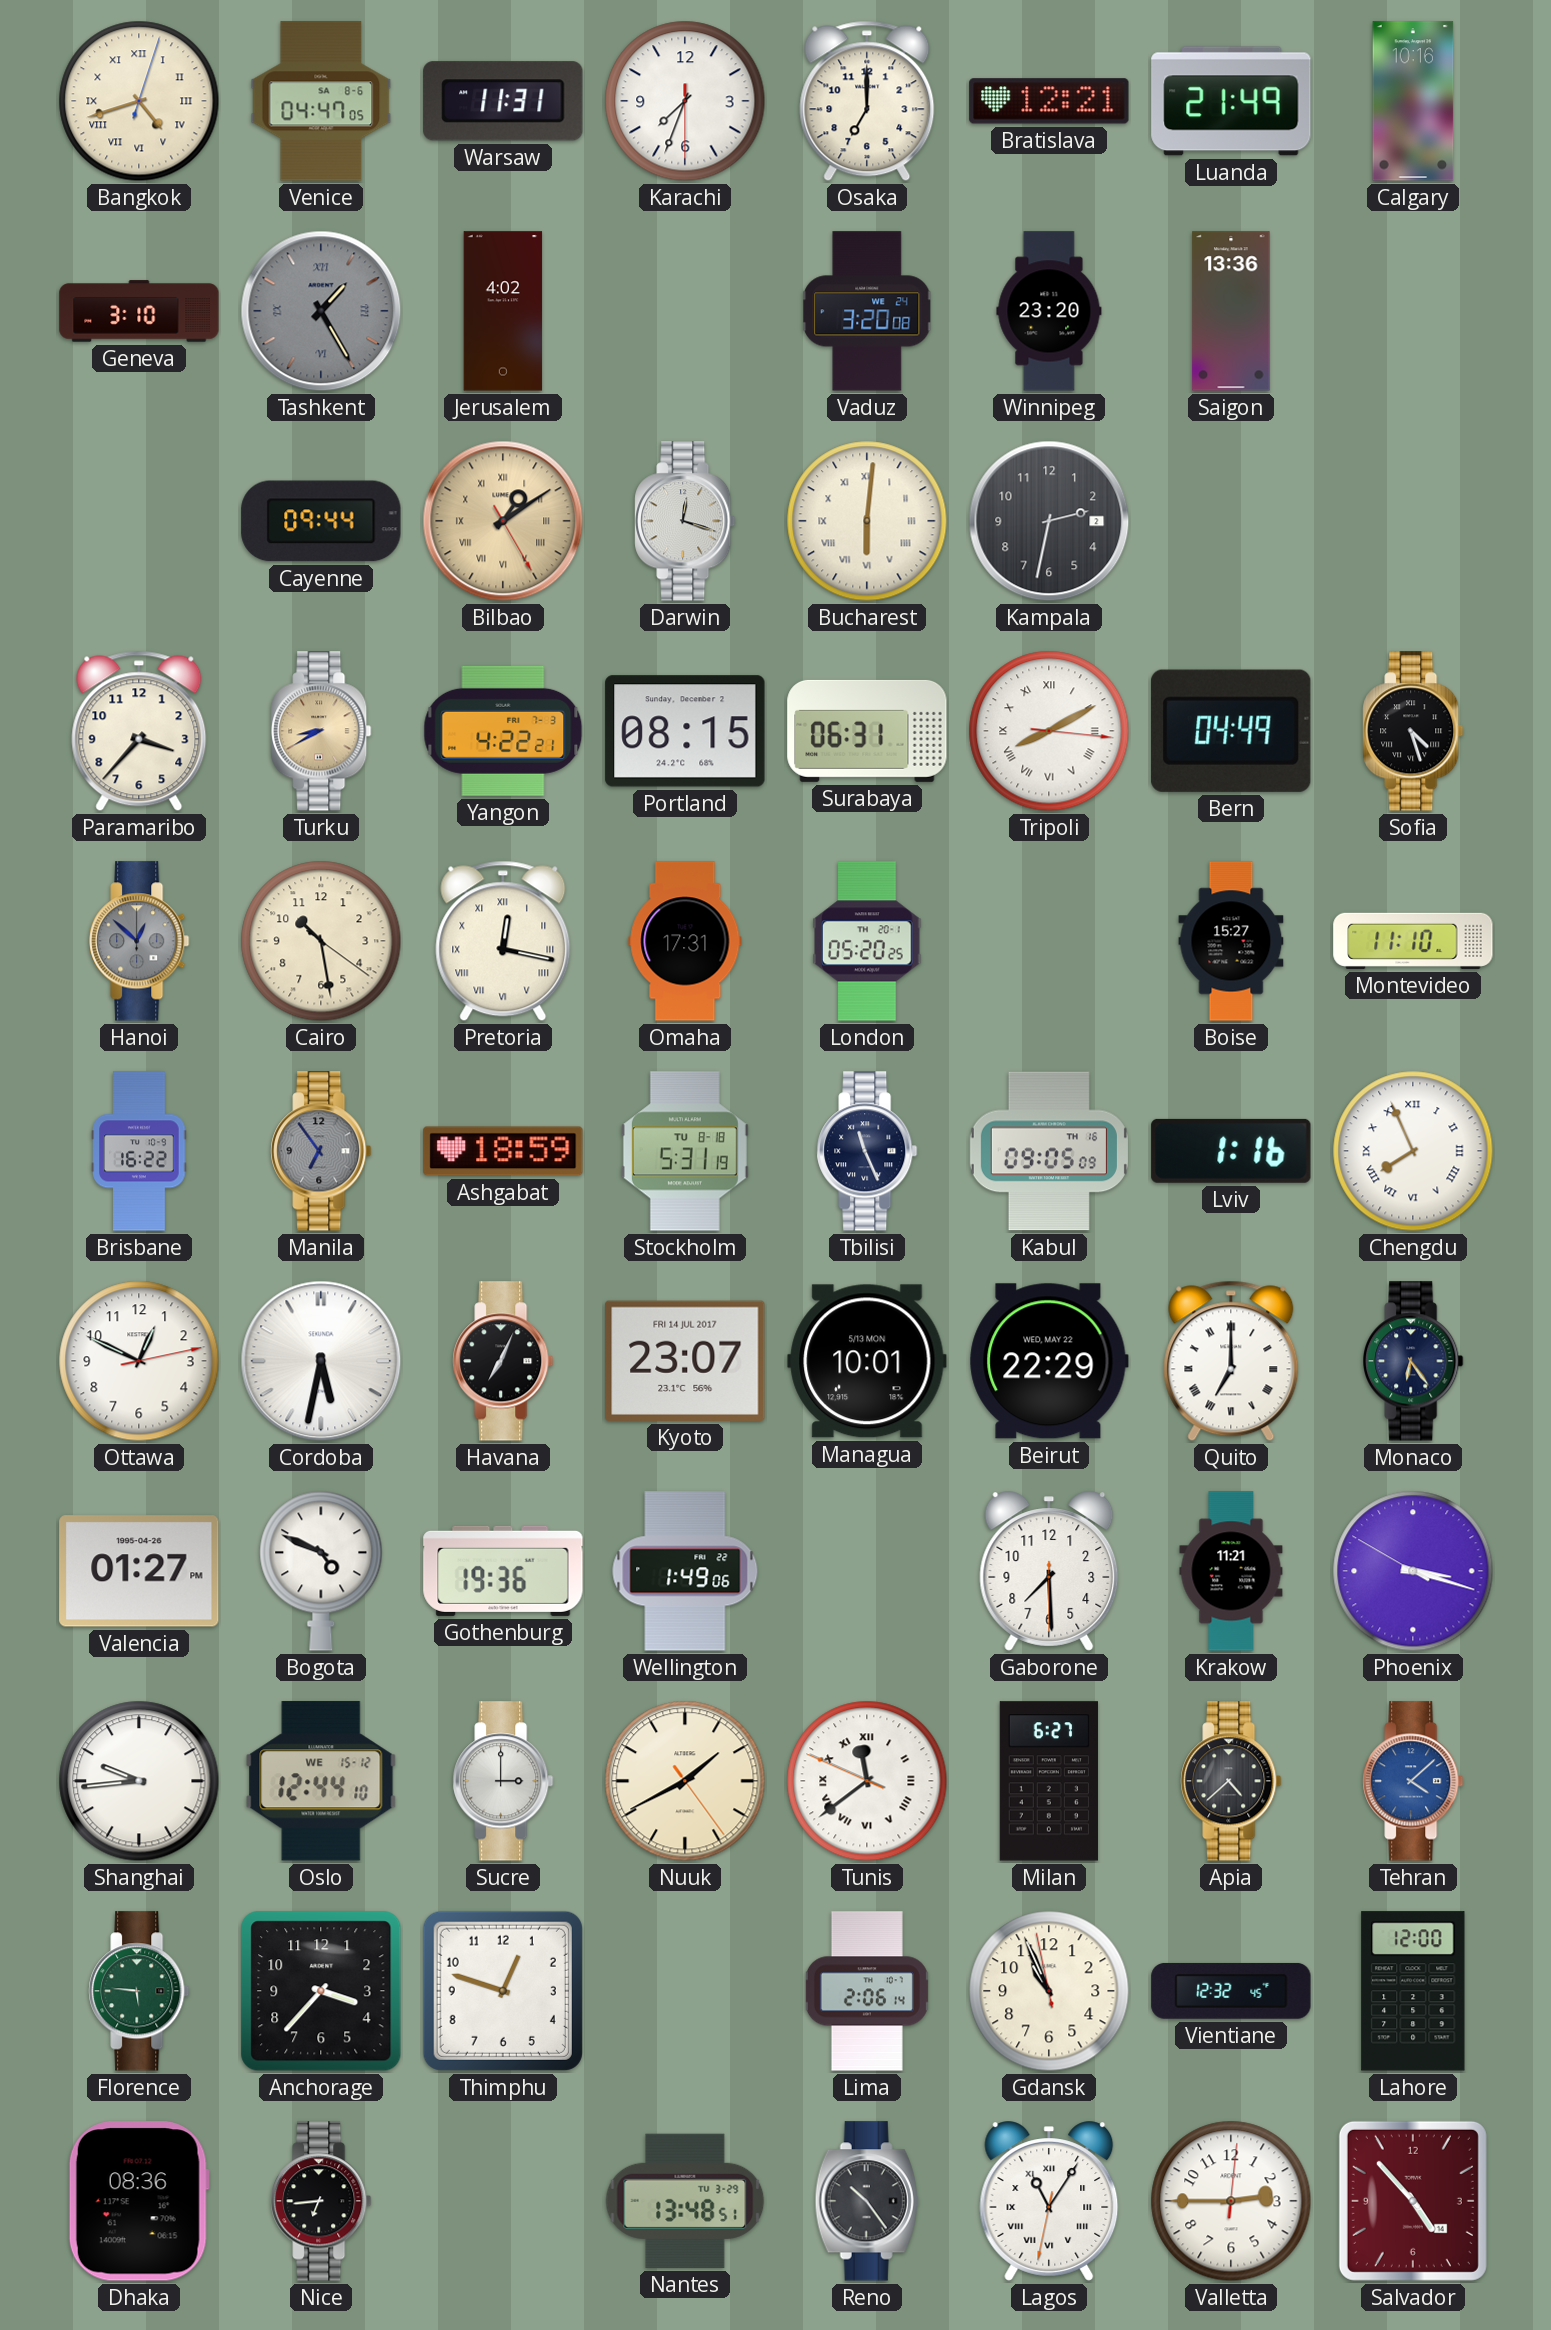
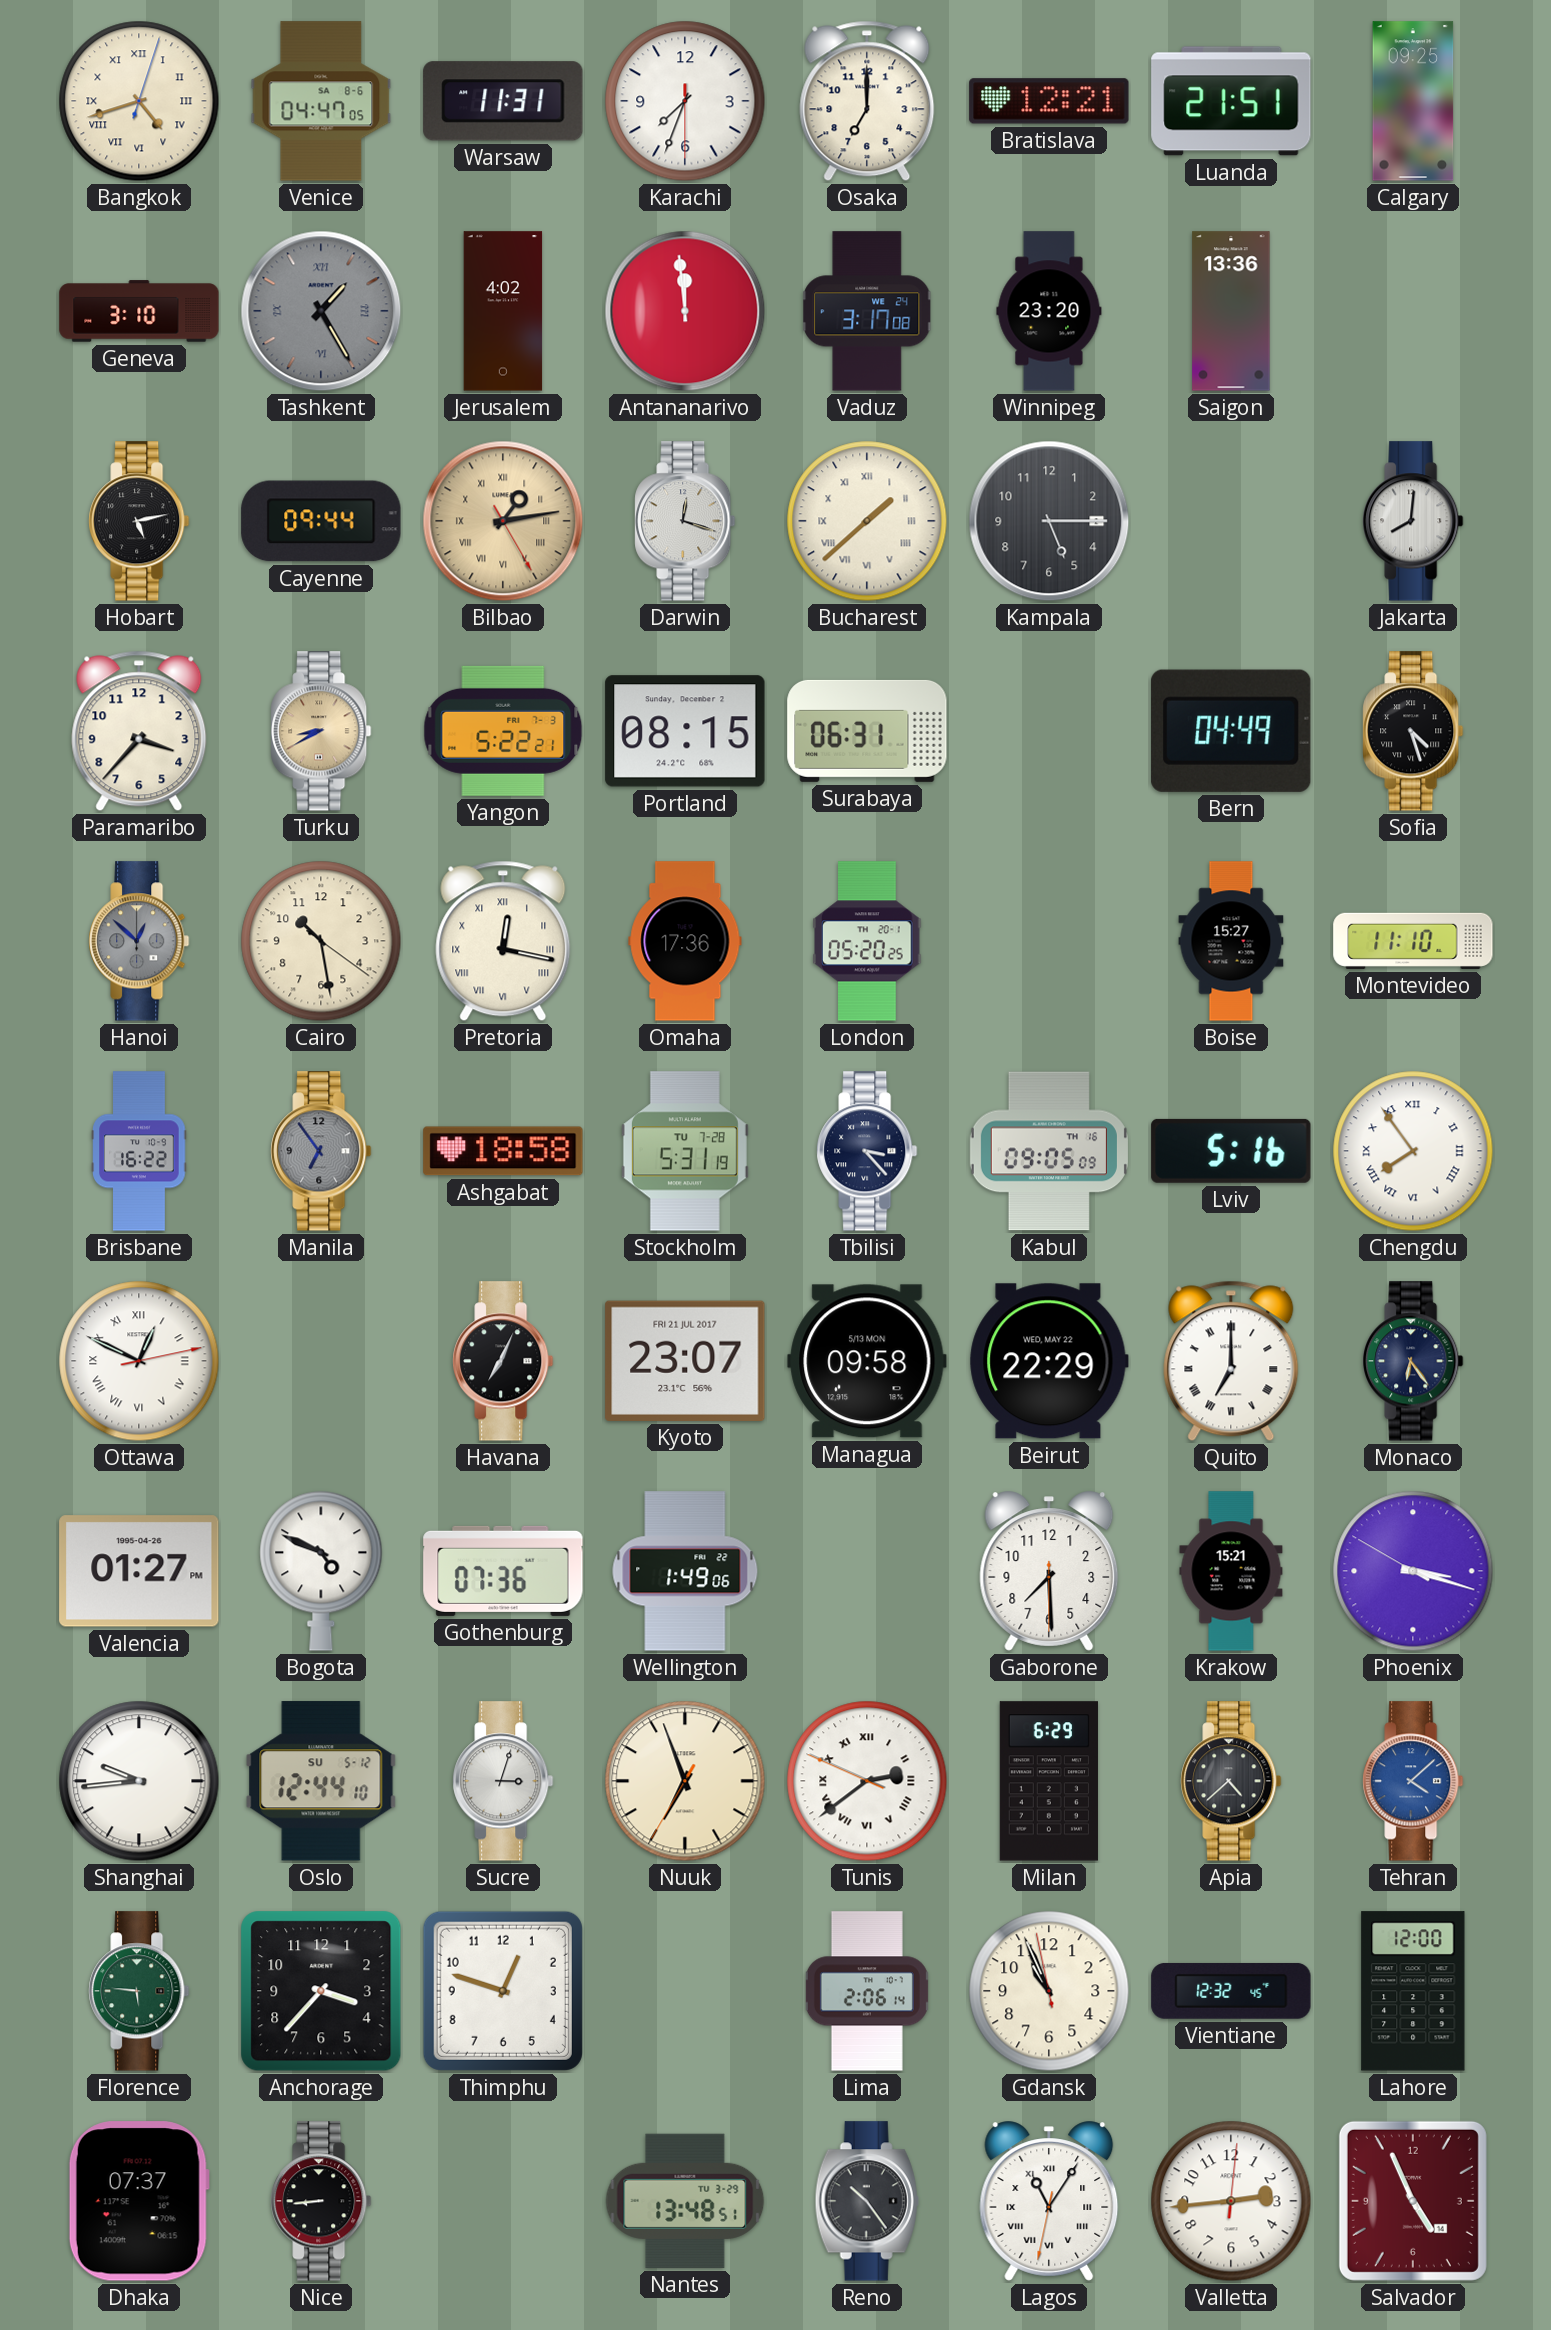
Luanda: 21:49 -> 21:51
Calgary: 10:16 -> 09:25
Antananarivo: none -> 11:59
Vaduz: 3:20 -> 3:17
Hobart: none -> 5:13
Bilbao: 1:09 -> 1:13
Bucharest: 6:01 -> 1:38
Kampala: 2:32 -> 5:15
Jakarta: none -> 8:01
Yangon: 4:22 -> 5:22
Tripoli: 8:10 -> none
Omaha: 17:31 -> 17:36
Ashgabat: 18:59 -> 18:58
Stockholm date: TU 8-18 -> TU 7-28
Tbilisi: 11:26 -> 3:23
Lviv: 1:16 -> 5:16
Chengdu: 7:56 -> 7:54
Ottawa numerals: Arabic -> Roman
Cordoba: 5:32 -> none
Kyoto date: FRI 14 JUL 2017 -> FRI 21 JUL 2017
Managua: 10:01 -> 09:58
Gothenburg: 19:36 -> 07:36
Krakow: 11:21 -> 15:21
Oslo date: WE 15-12 -> SU 5-12
Sucre: 3:00 -> 3:03
Nuuk: 1:40 -> 6:56
Tunis: 11:38 -> 2:38
Milan: 6:27 -> 6:29
Dhaka: 08:36 -> 07:37
Nice: 6:44 -> 8:44
Valletta: 2:45 -> 2:44
Salvador: 4:53 -> 4:56
